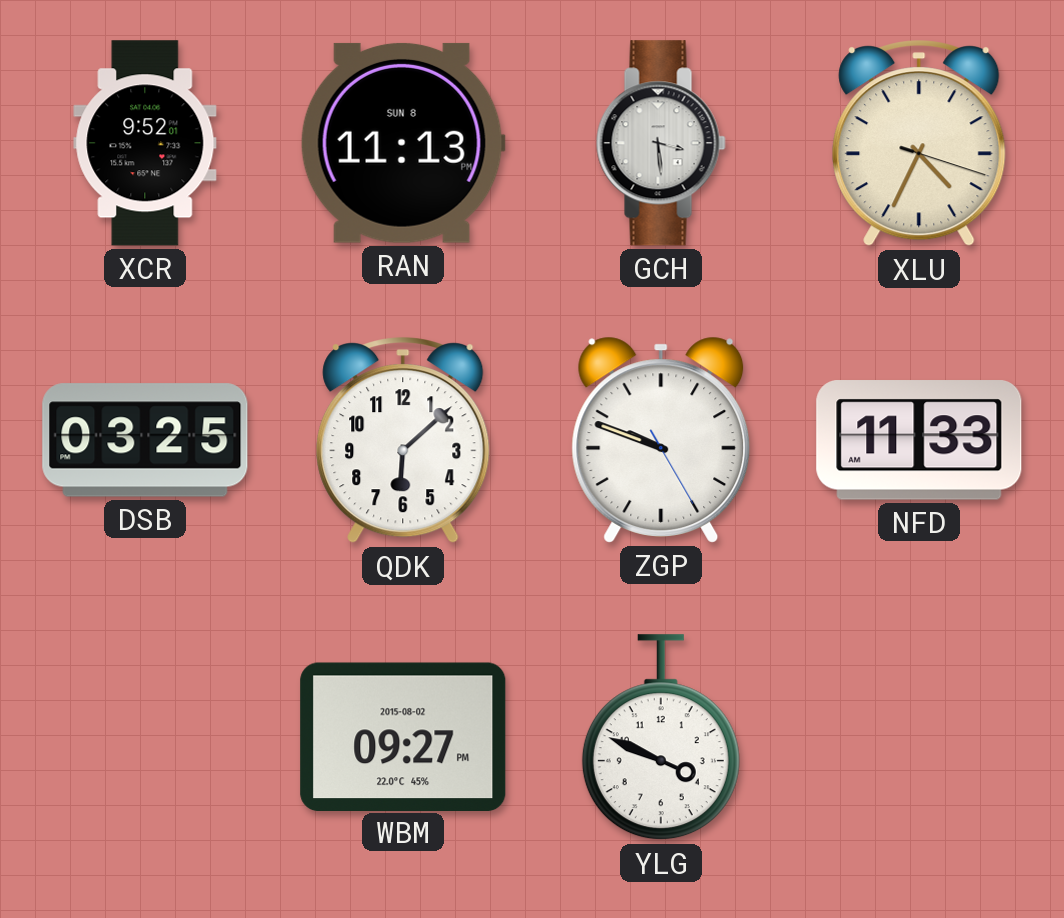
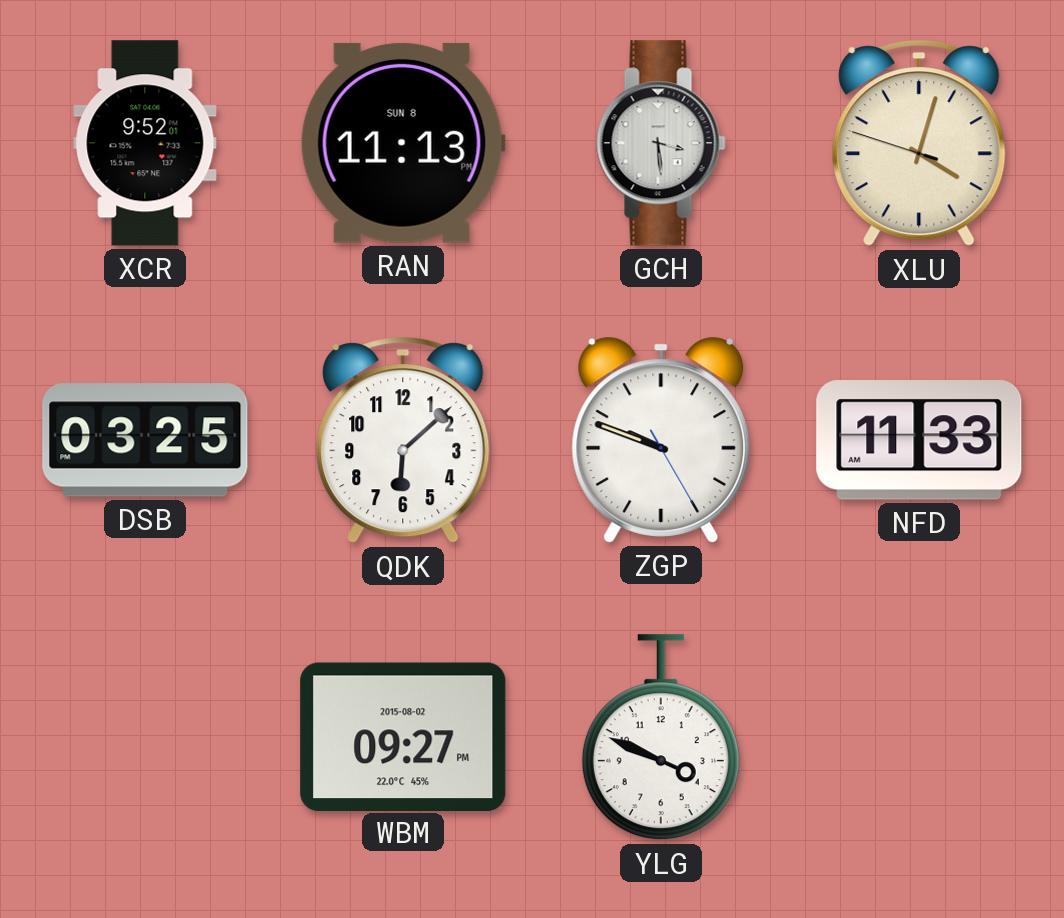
XLU: 4:34 -> 4:02
